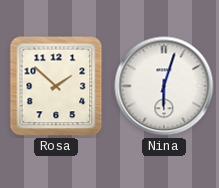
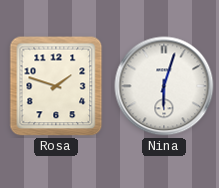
Rosa: 1:52 -> 1:48
